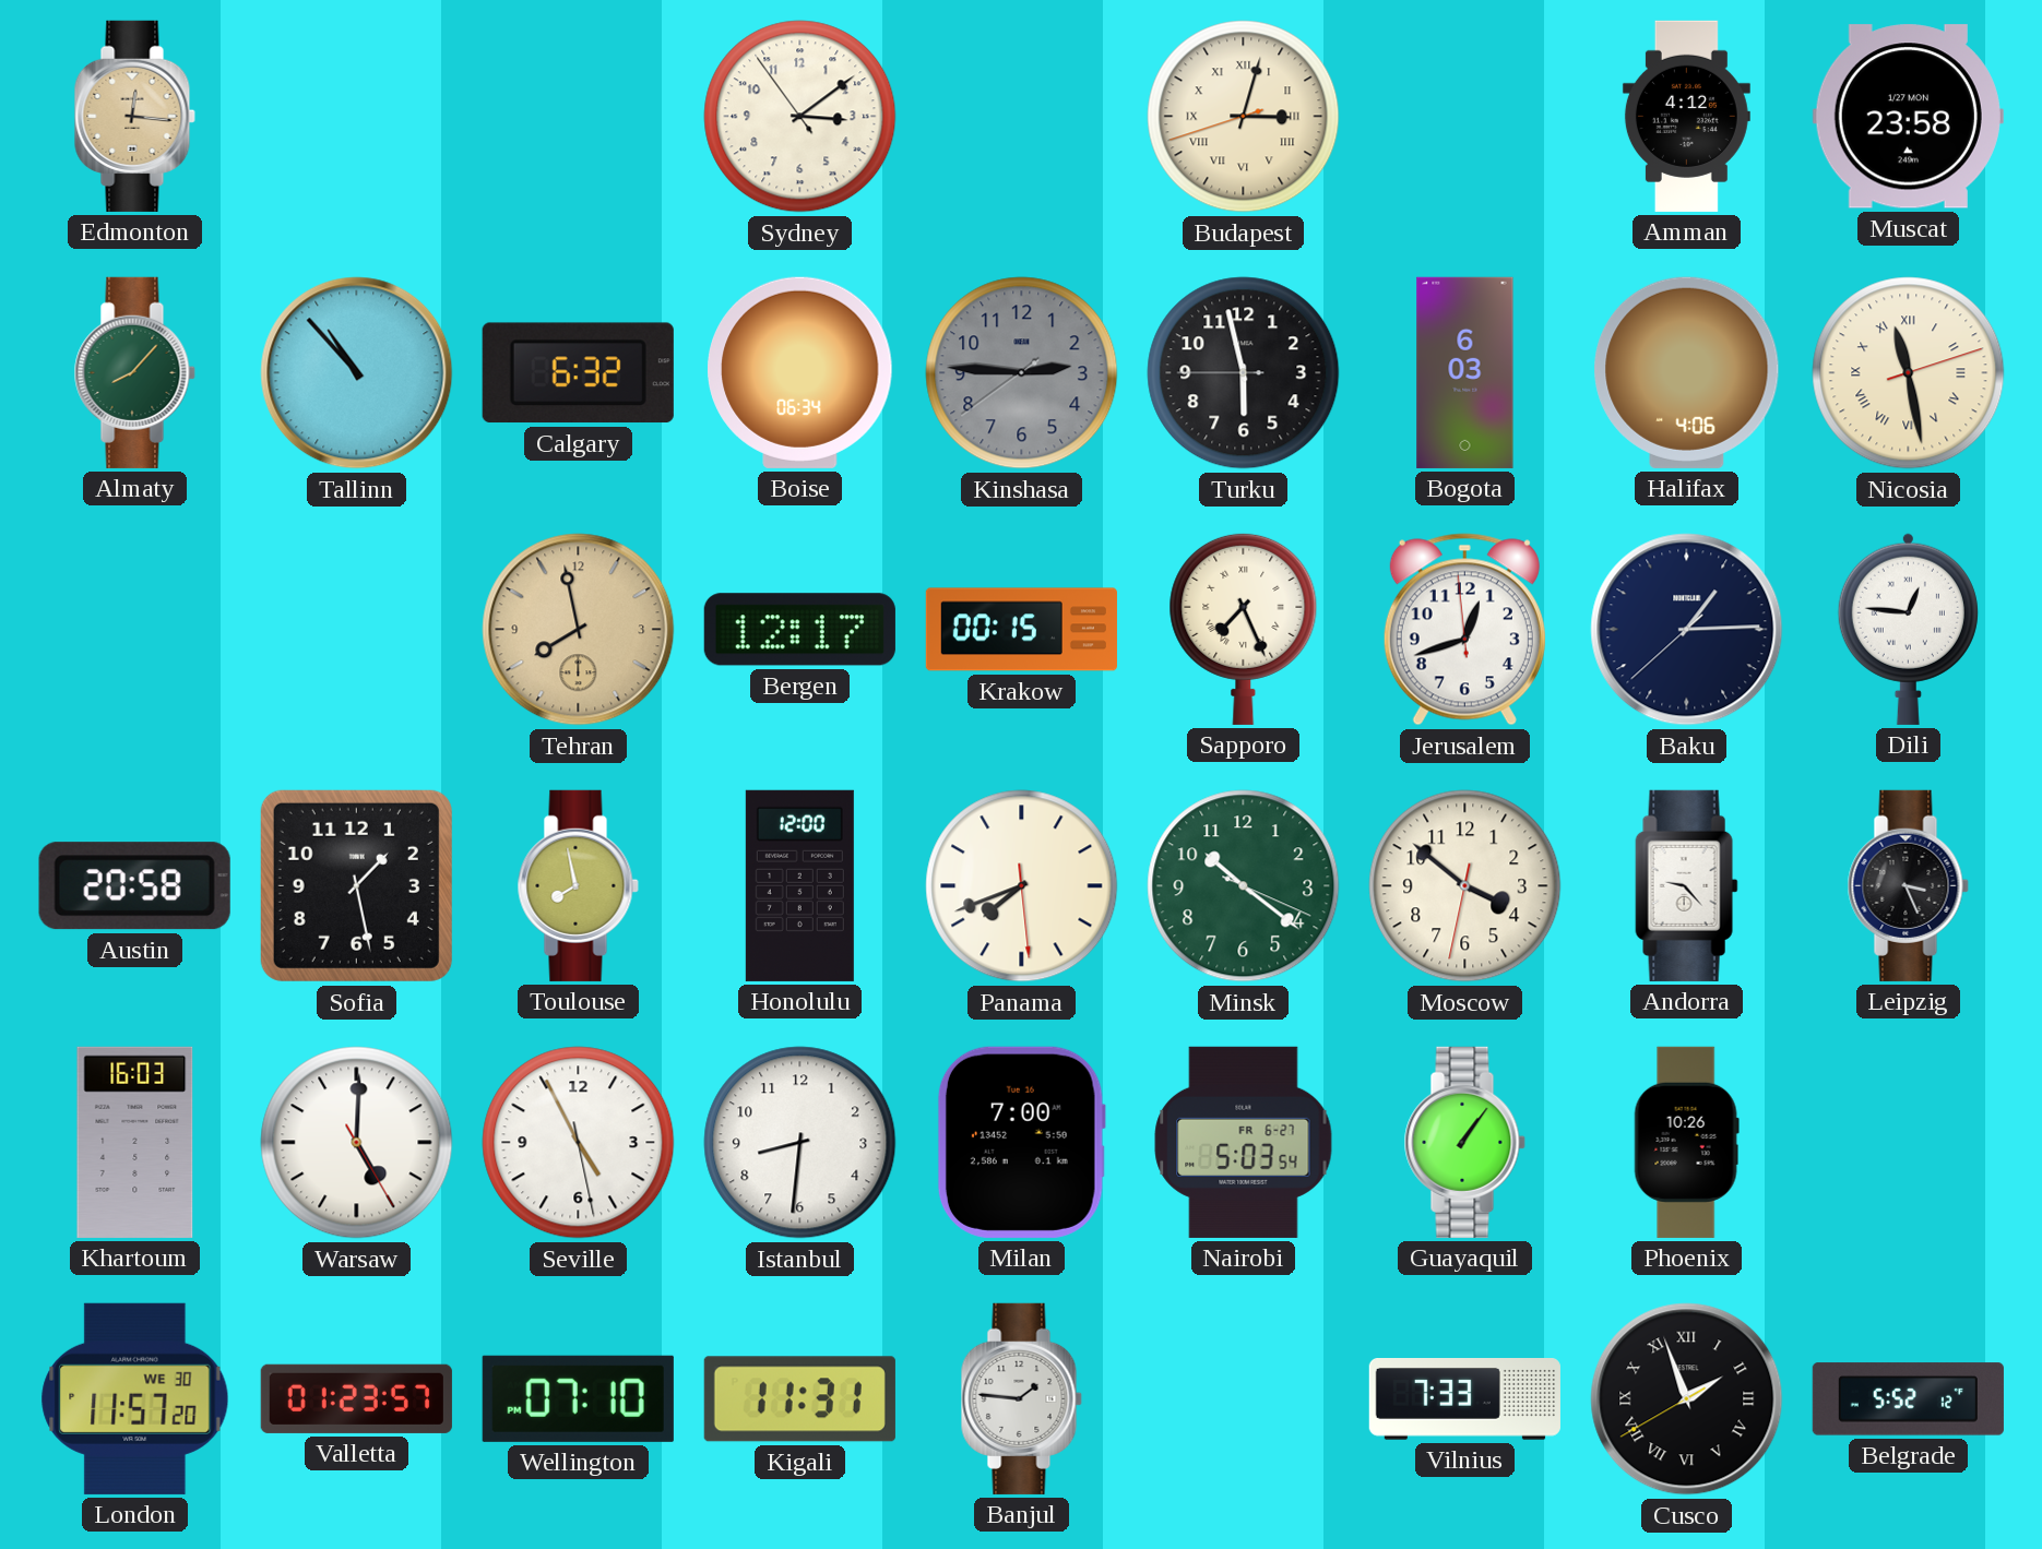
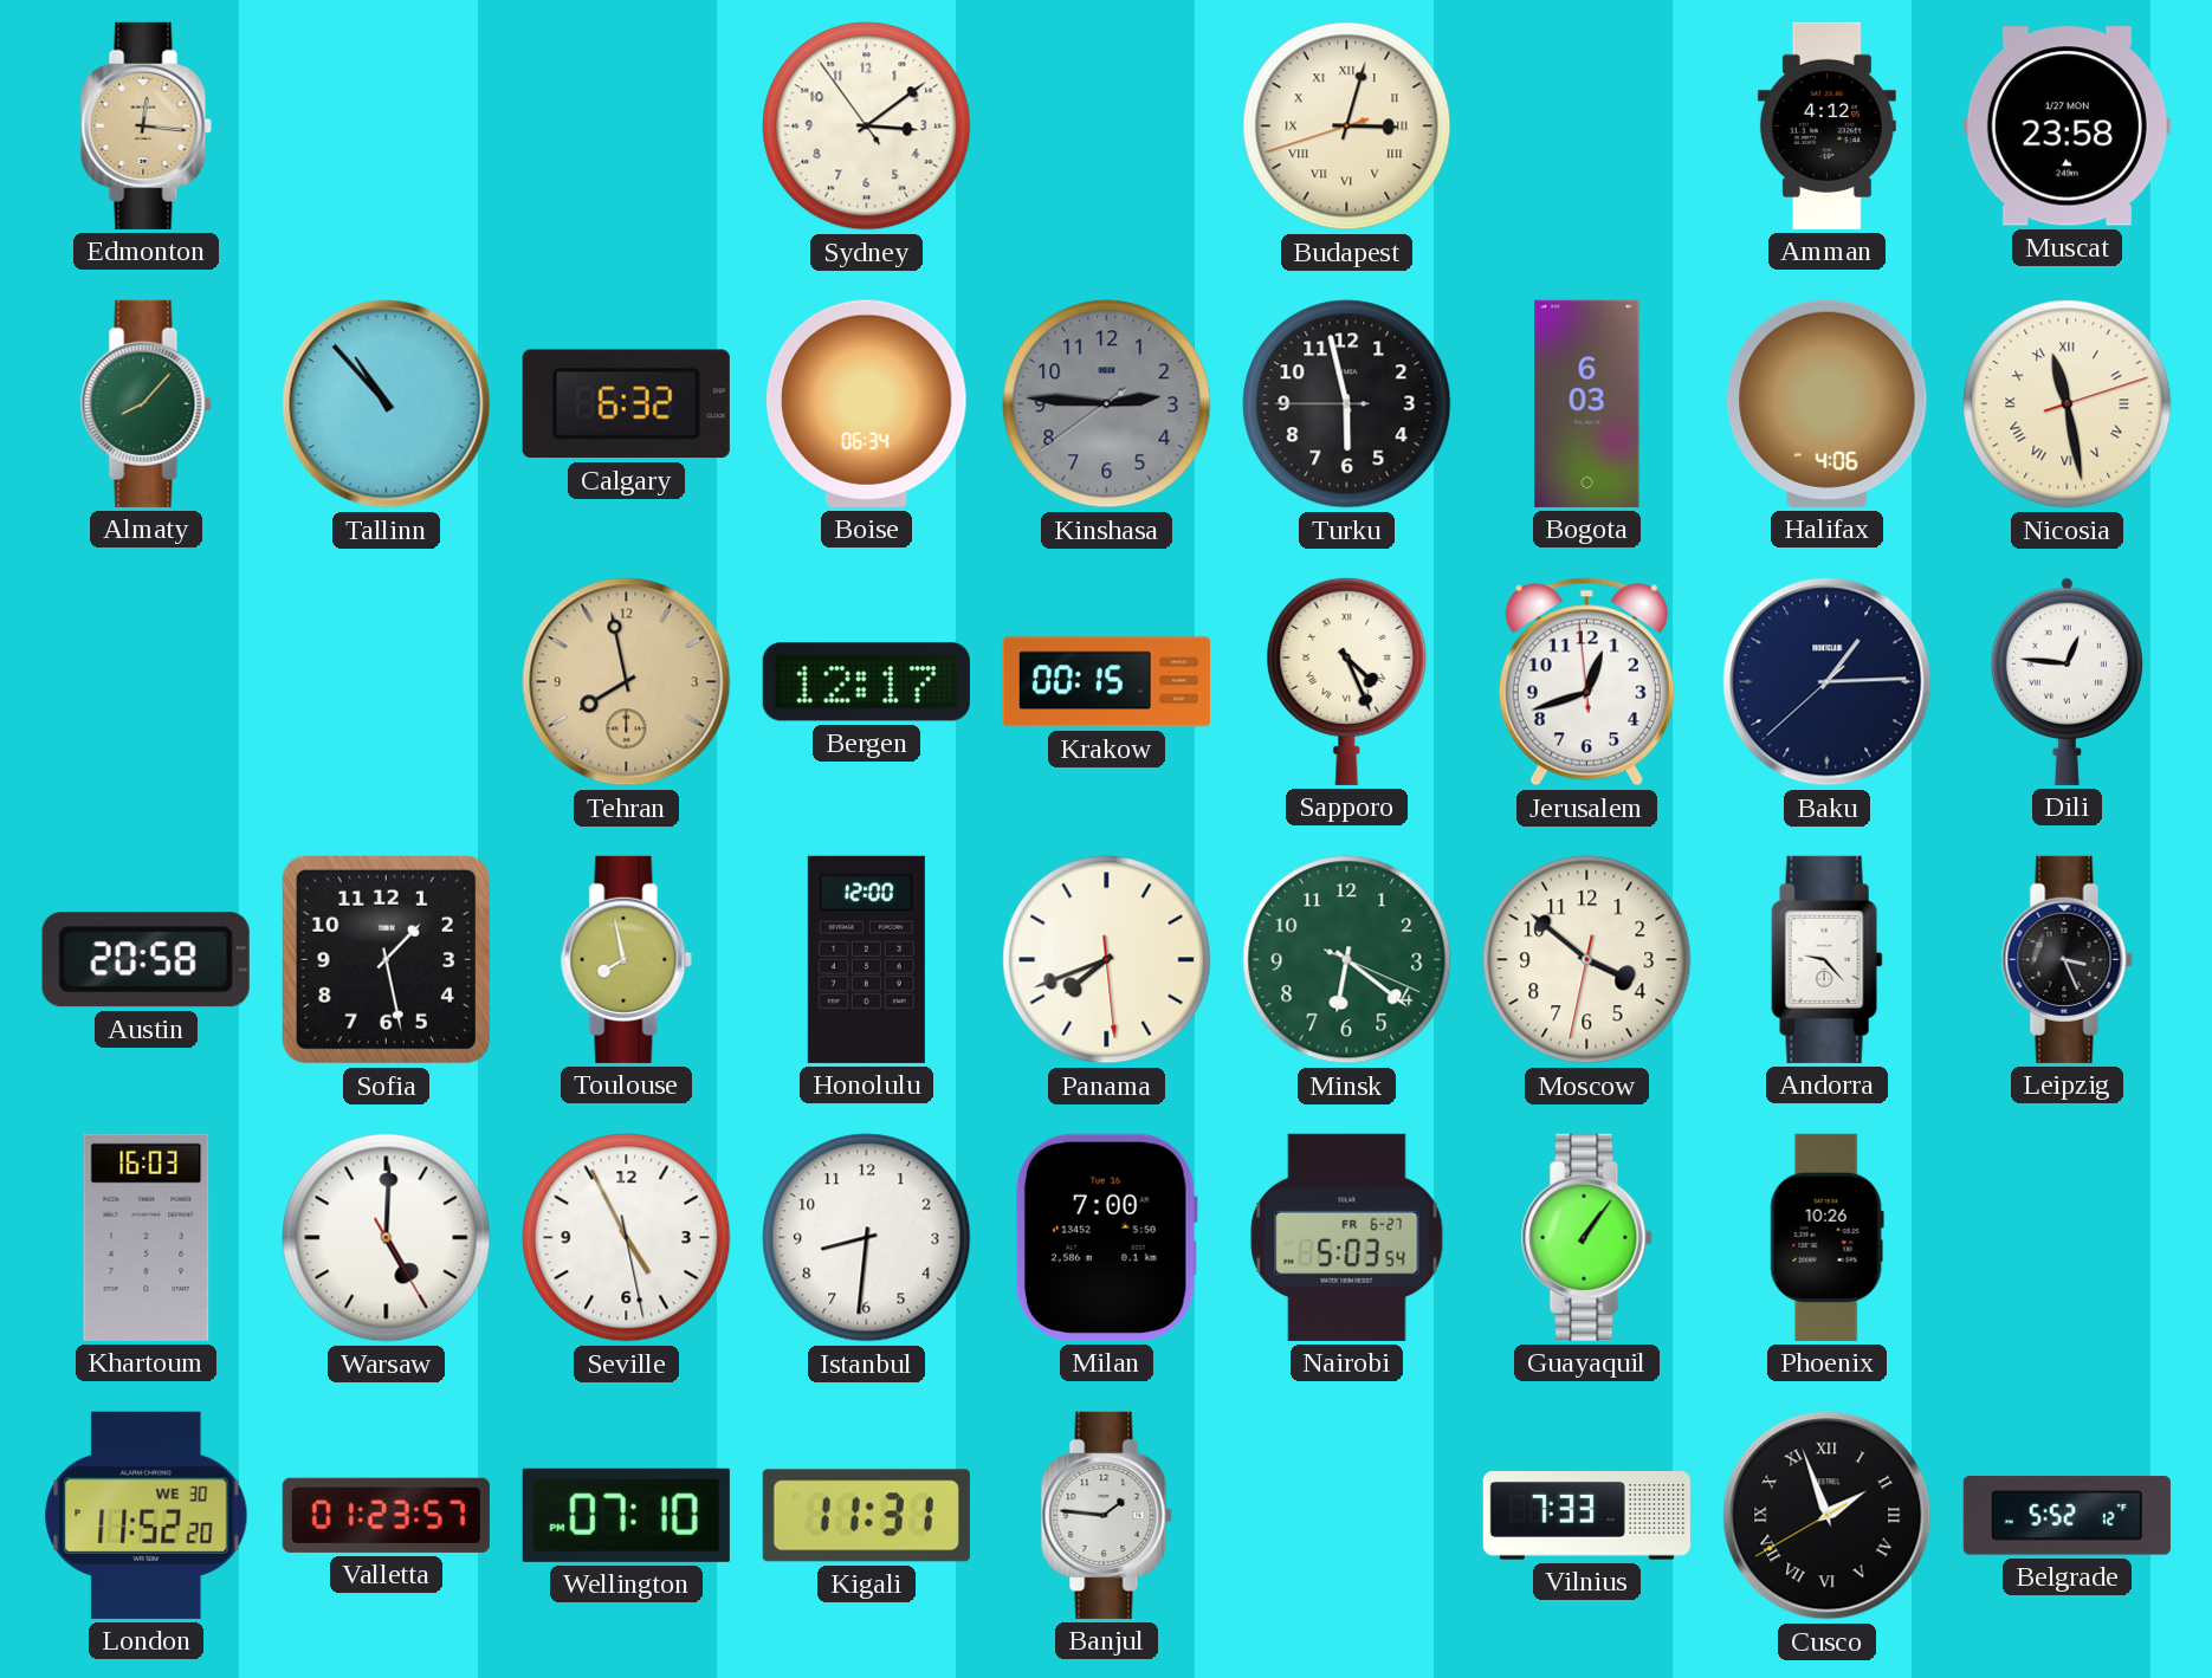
Sapporo: 7:26 -> 4:26
Minsk: 10:21 -> 6:21
London: 11:57 -> 11:52
